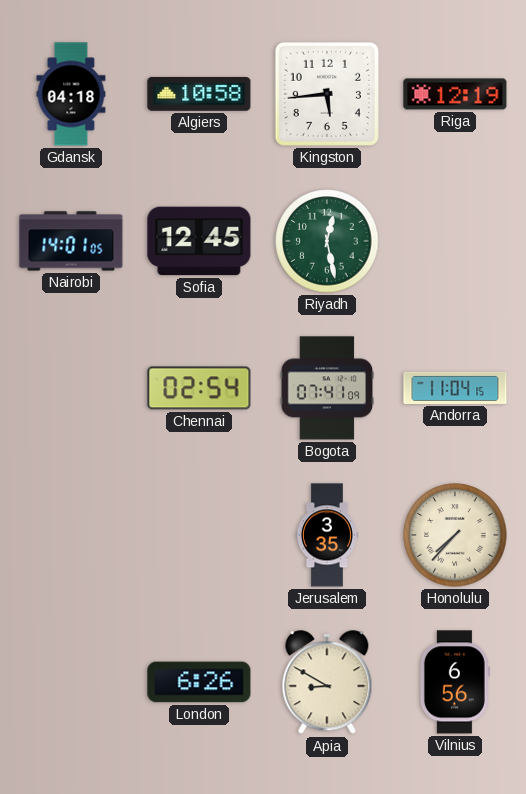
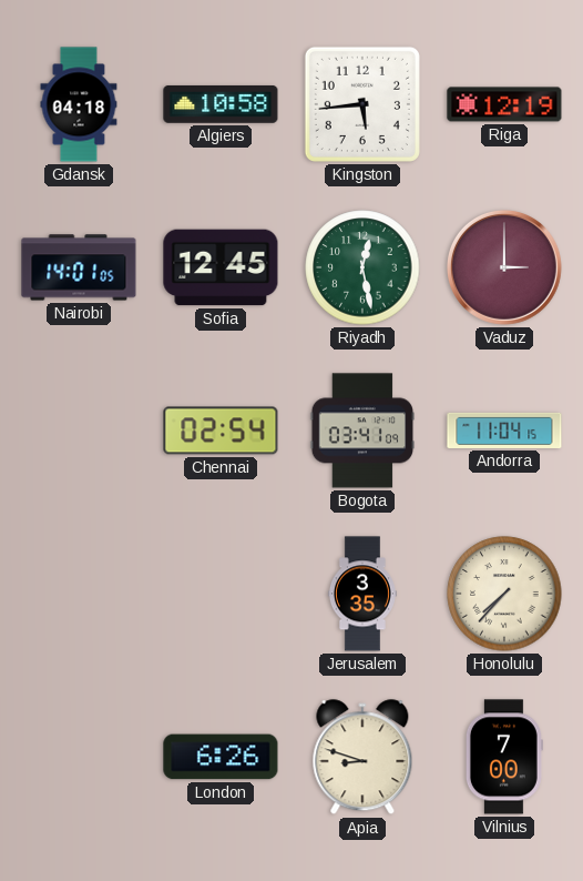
Vaduz: none -> 3:00
Bogota: 07:41 -> 03:41
Apia: 8:50 -> 8:48
Vilnius: 6:56 -> 7:00
